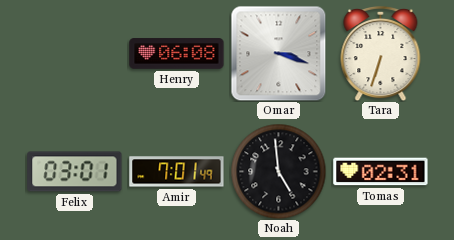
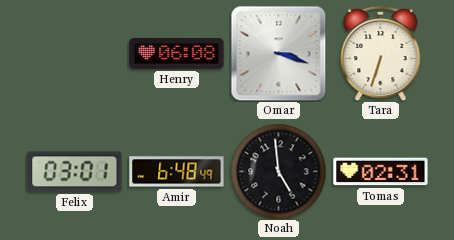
Amir: 7:01 -> 6:48
